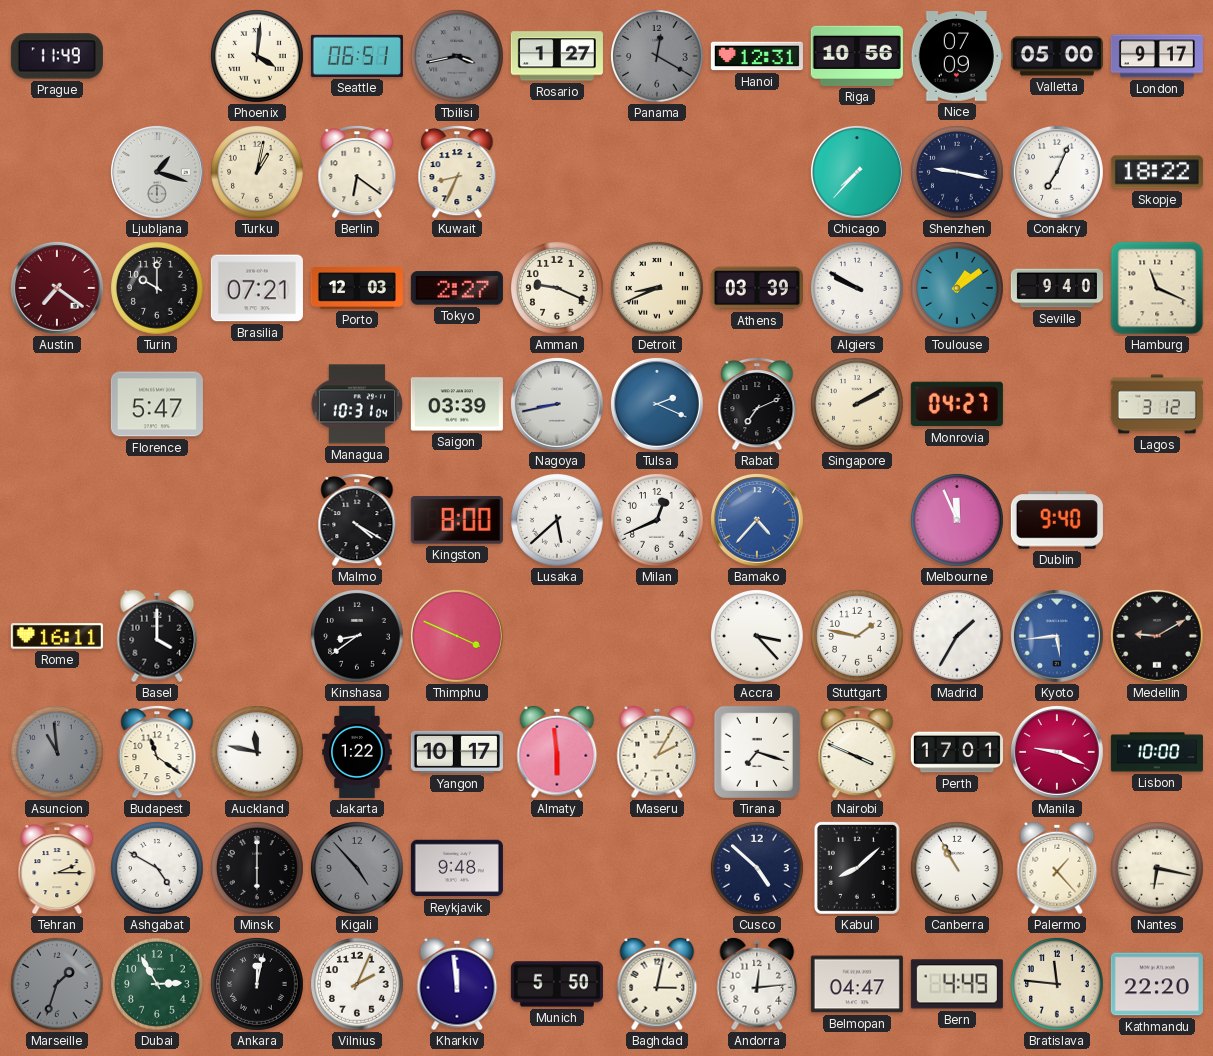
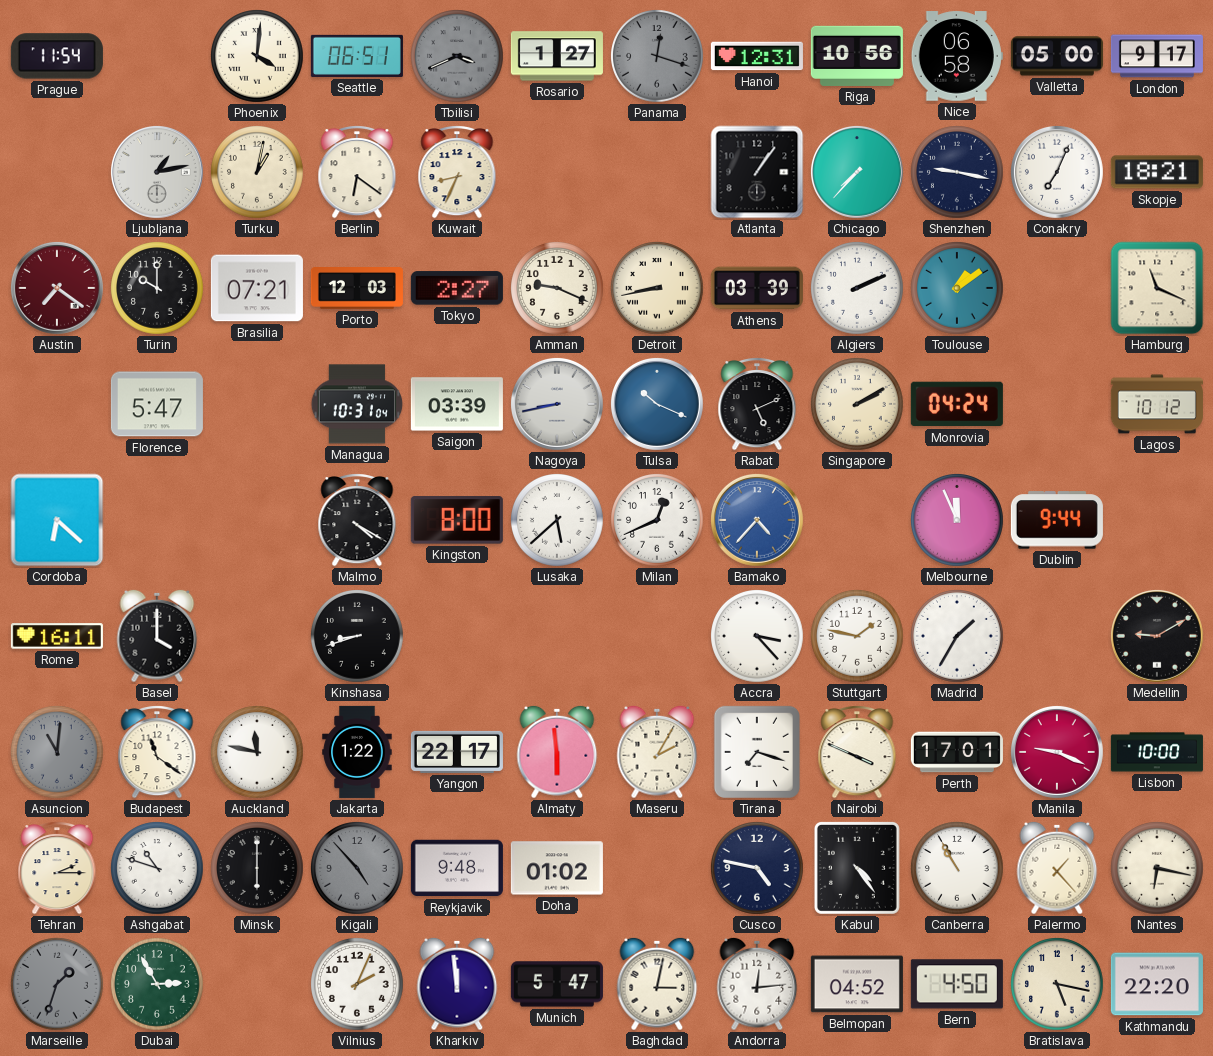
Prague: 11:49 -> 11:54
Tbilisi: 3:43 -> 3:41
Panama: 12:20 -> 12:18
Nice: 07:09 -> 06:58
Ljubljana: 1:18 -> 1:13
Atlanta: none -> 1:06
Skopje: 18:22 -> 18:21
Detroit: 8:41 -> 8:43
Algiers: 9:50 -> 2:11
Seville: 9:40 -> none
Tulsa: 2:19 -> 10:19
Rabat: 7:11 -> 5:11
Monrovia: 04:27 -> 04:24
Lagos: 3:12 -> 10:12
Cordoba: none -> 6:22
Dublin: 9:40 -> 9:44
Kinshasa: 8:39 -> 8:42
Thimphu: 3:49 -> none
Kyoto: 5:44 -> none
Asuncion: 10:59 -> 11:01
Yangon: 10:17 -> 22:17
Ashgabat: 4:50 -> 10:48
Doha: none -> 01:02
Cusco: 4:52 -> 4:47
Kabul: 8:08 -> 4:24
Ankara: 12:02 -> none
Munich: 5:50 -> 5:47
Belmopan: 04:47 -> 04:52
Bern: 4:49 -> 4:50
Bratislava: 11:46 -> 5:17
